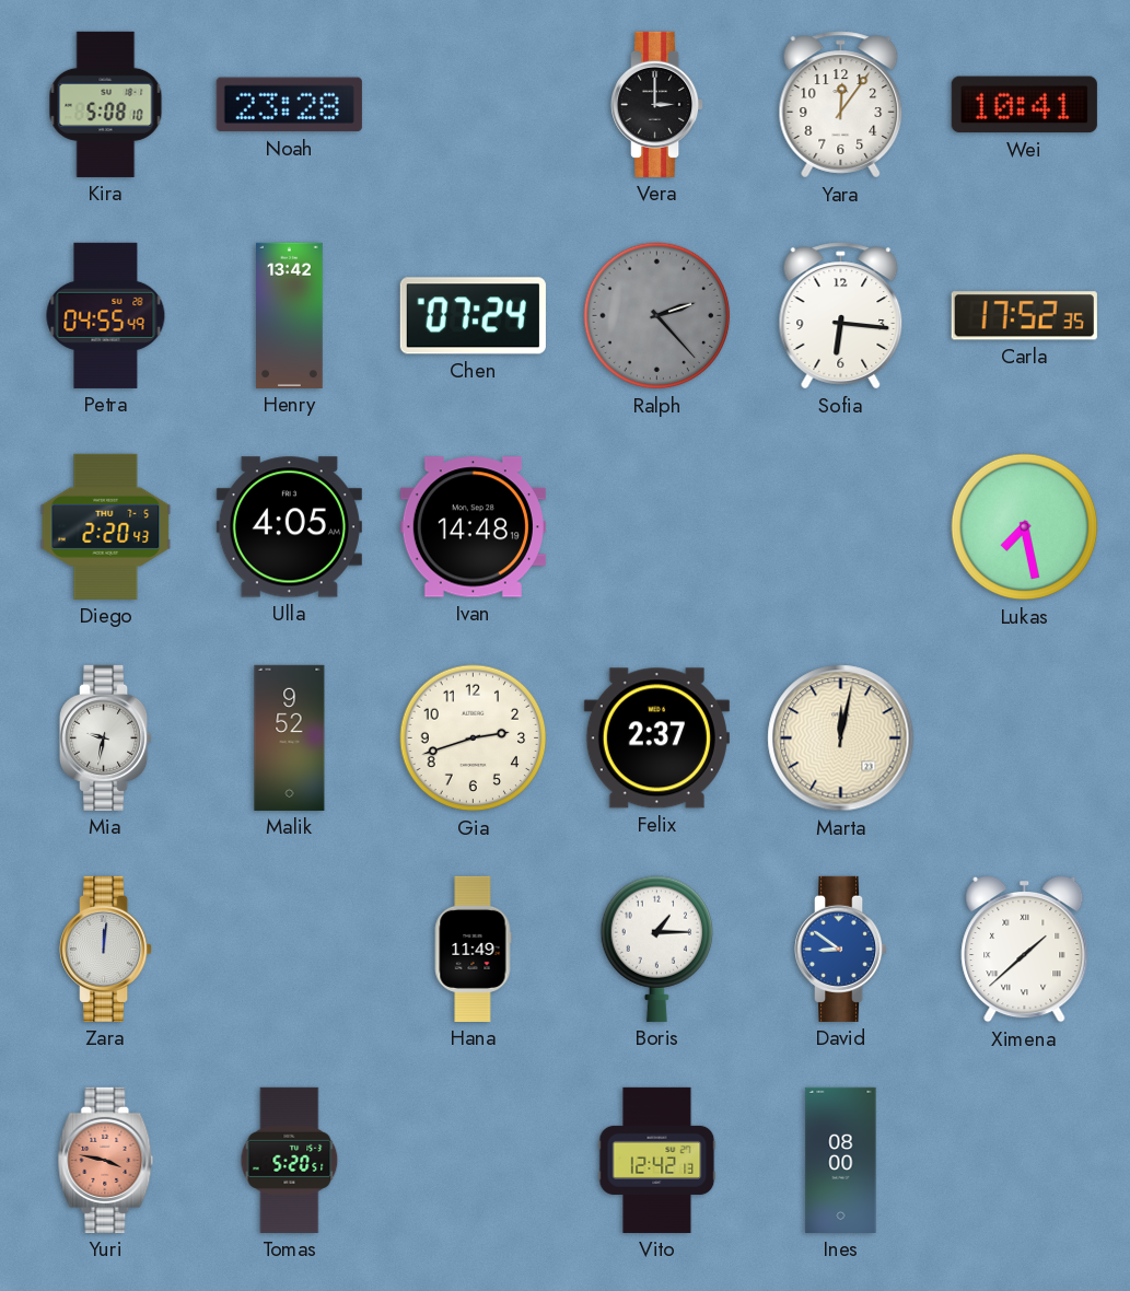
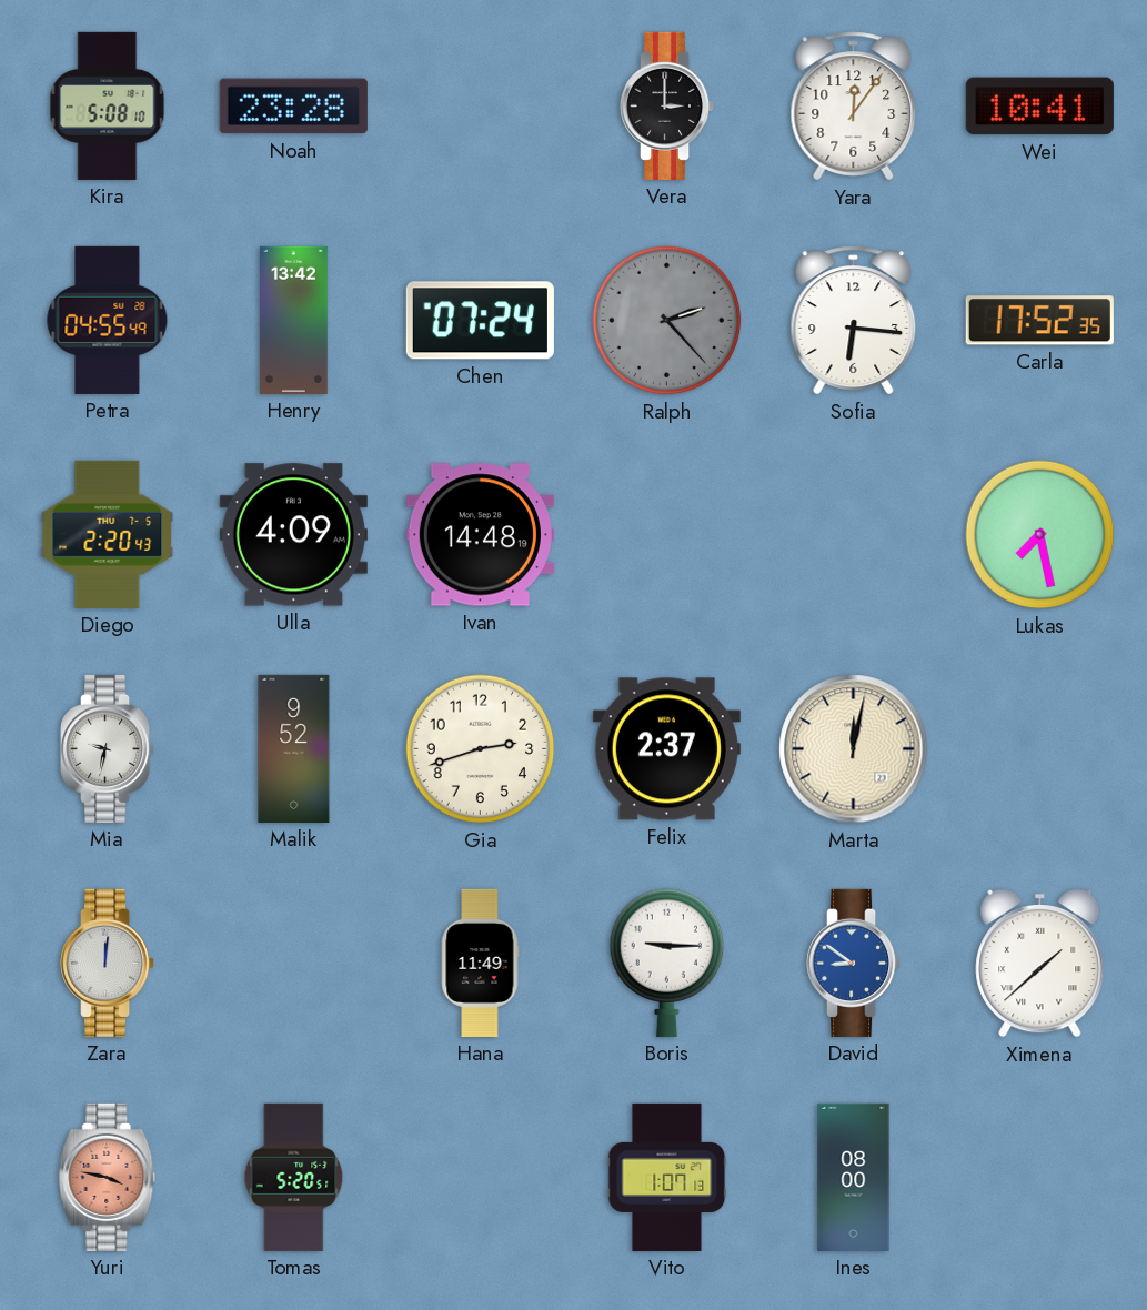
Ulla: 4:05 -> 4:09
Boris: 1:15 -> 9:15
Vito: 12:42 -> 1:07
